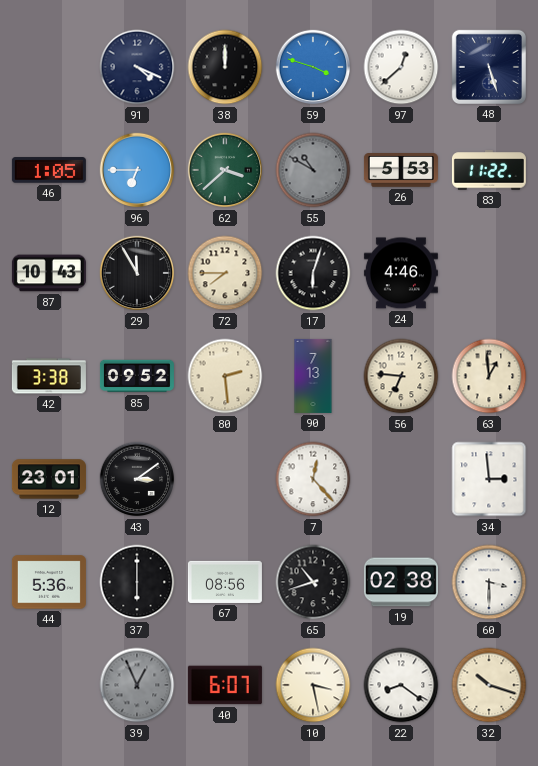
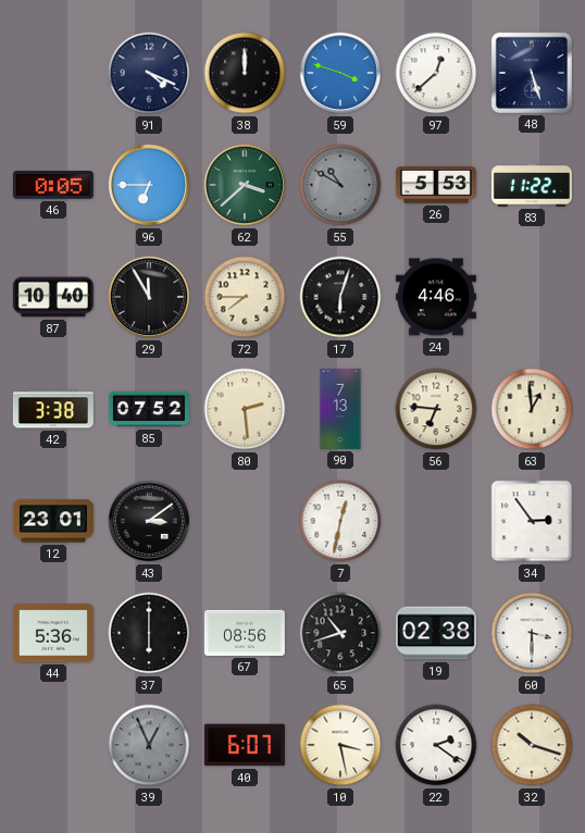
46: 1:05 -> 0:05
87: 10:43 -> 10:40
85: 09:52 -> 07:52
7: 12:23 -> 12:32
34: 2:59 -> 2:54
22: 8:21 -> 2:21
